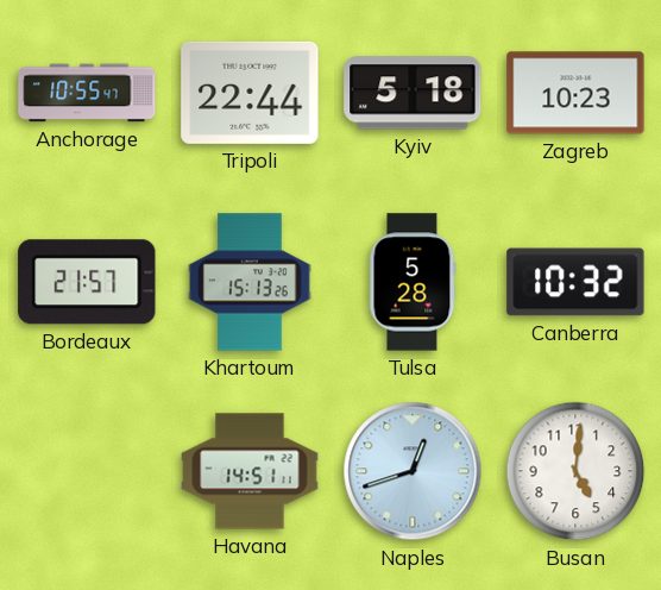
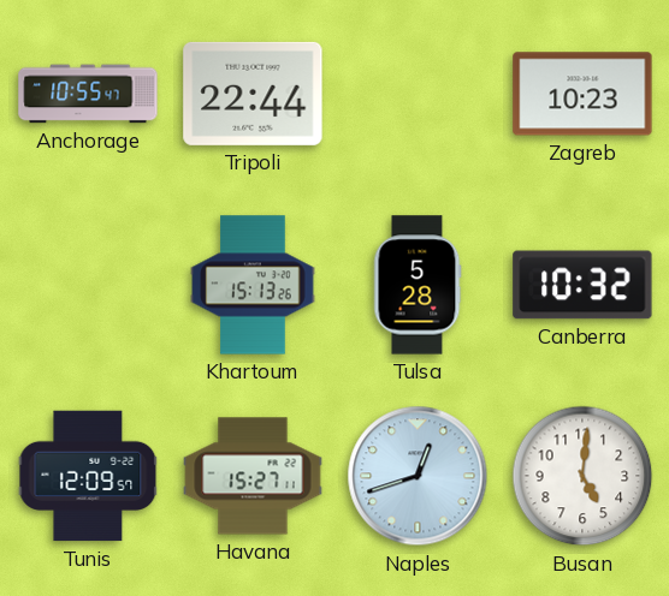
Kyiv: 5:18 -> none
Bordeaux: 21:57 -> none
Tunis: none -> 12:09
Havana: 14:51 -> 15:27
